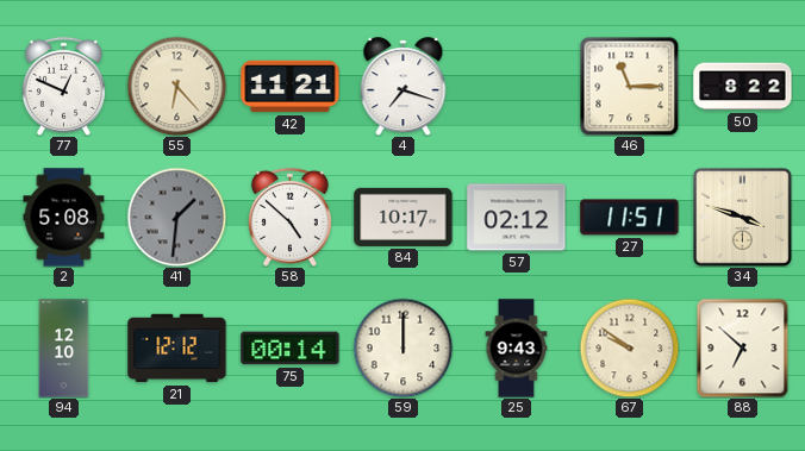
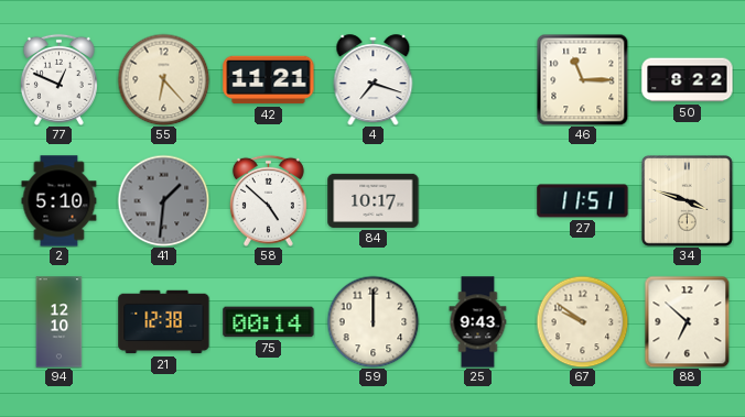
2: 5:08 -> 5:10
57: 02:12 -> none
21: 12:12 -> 12:38
